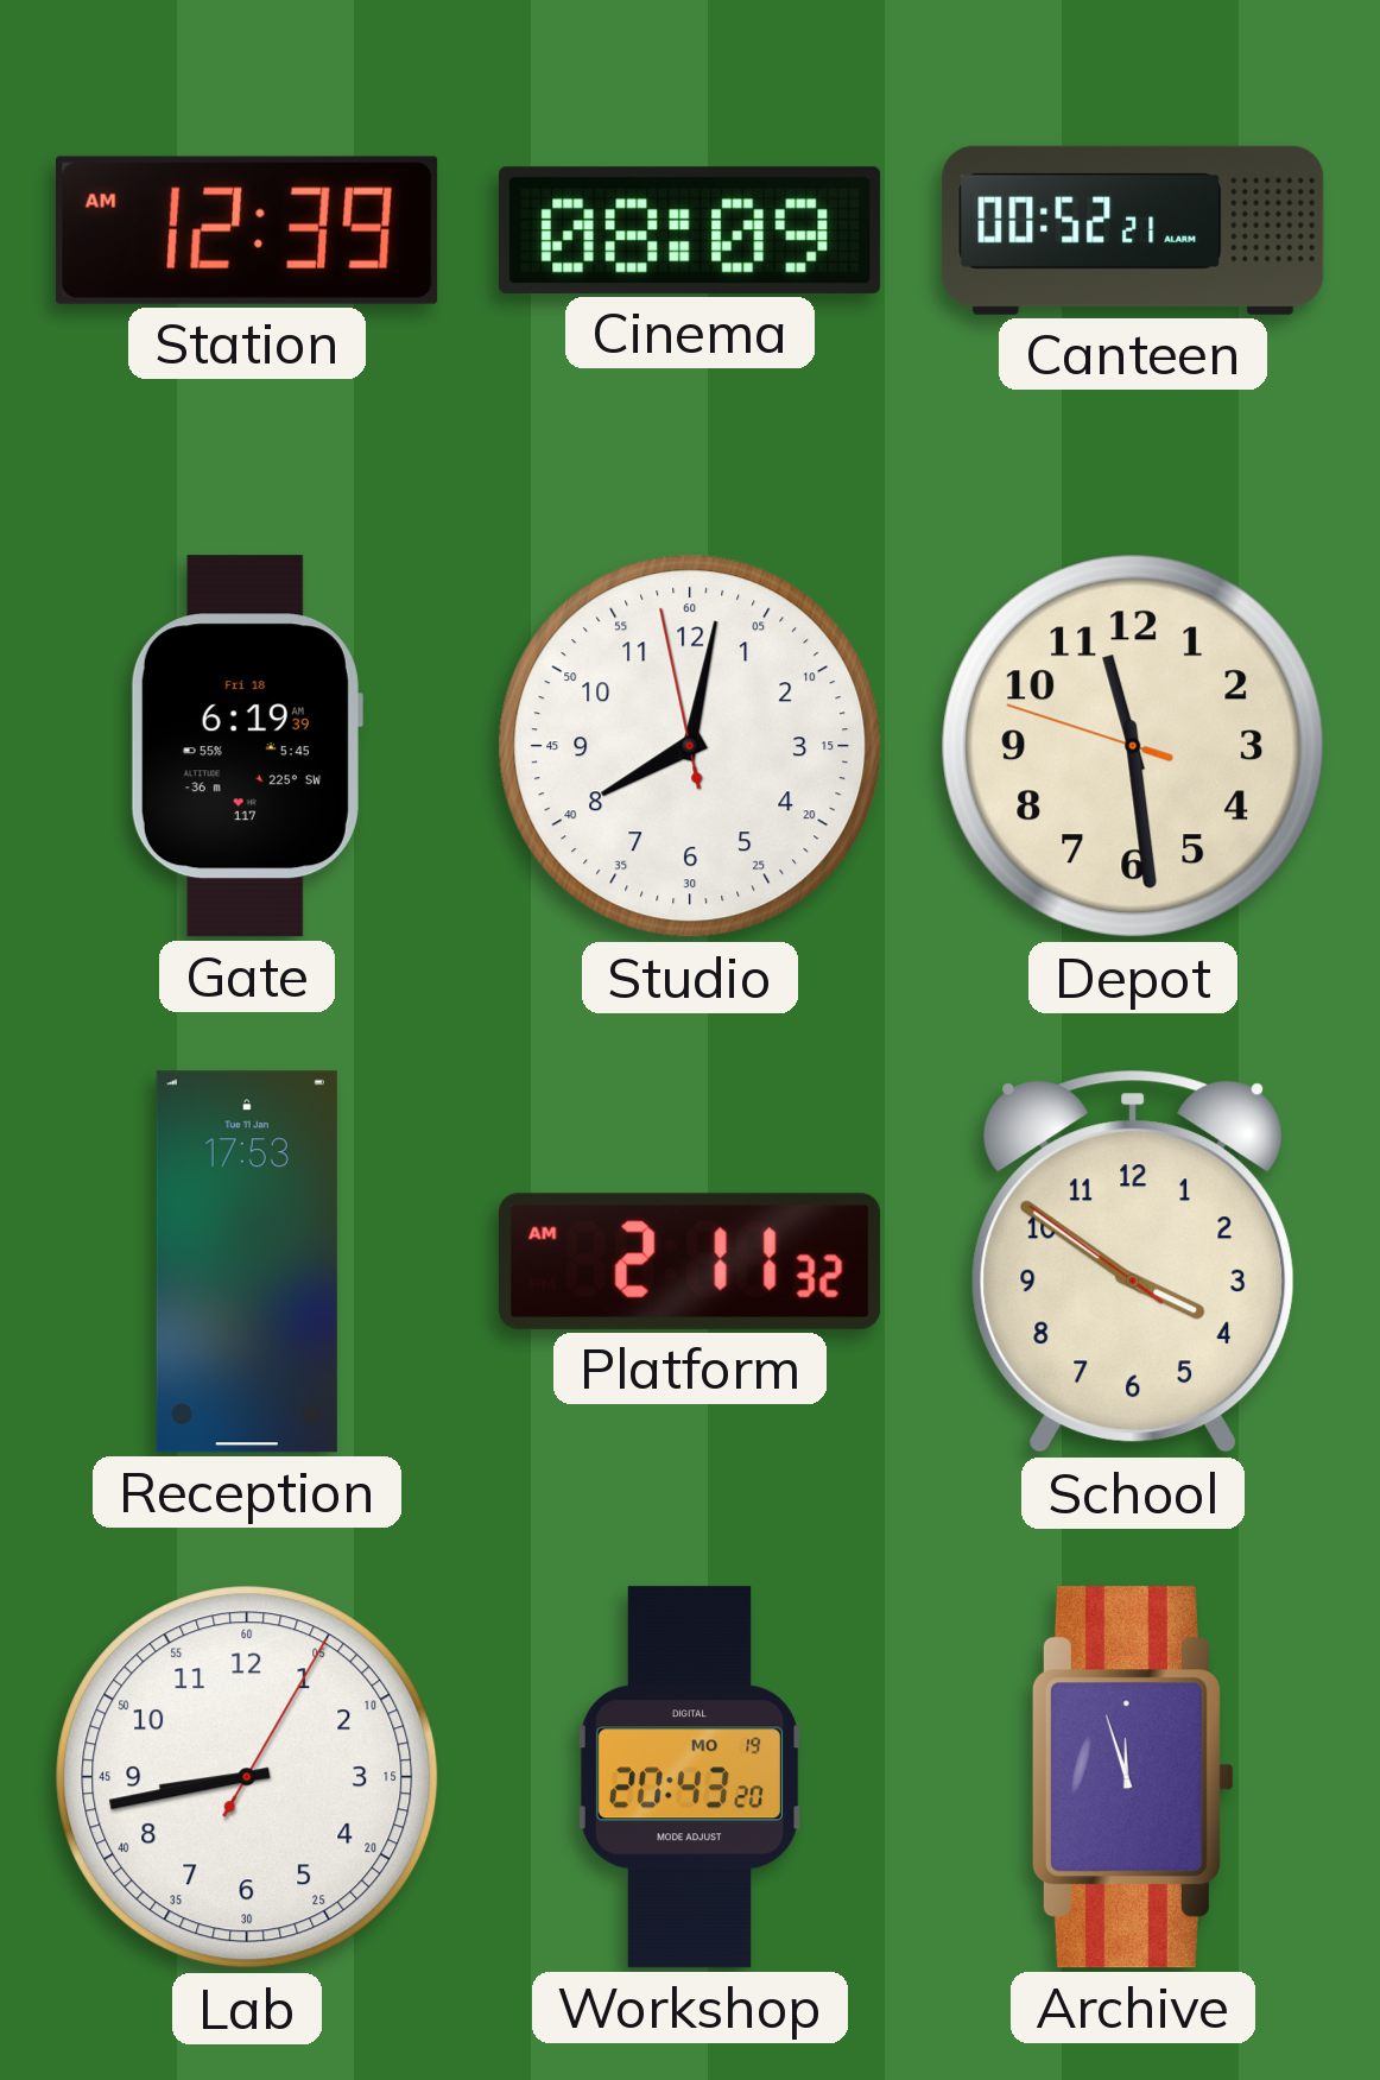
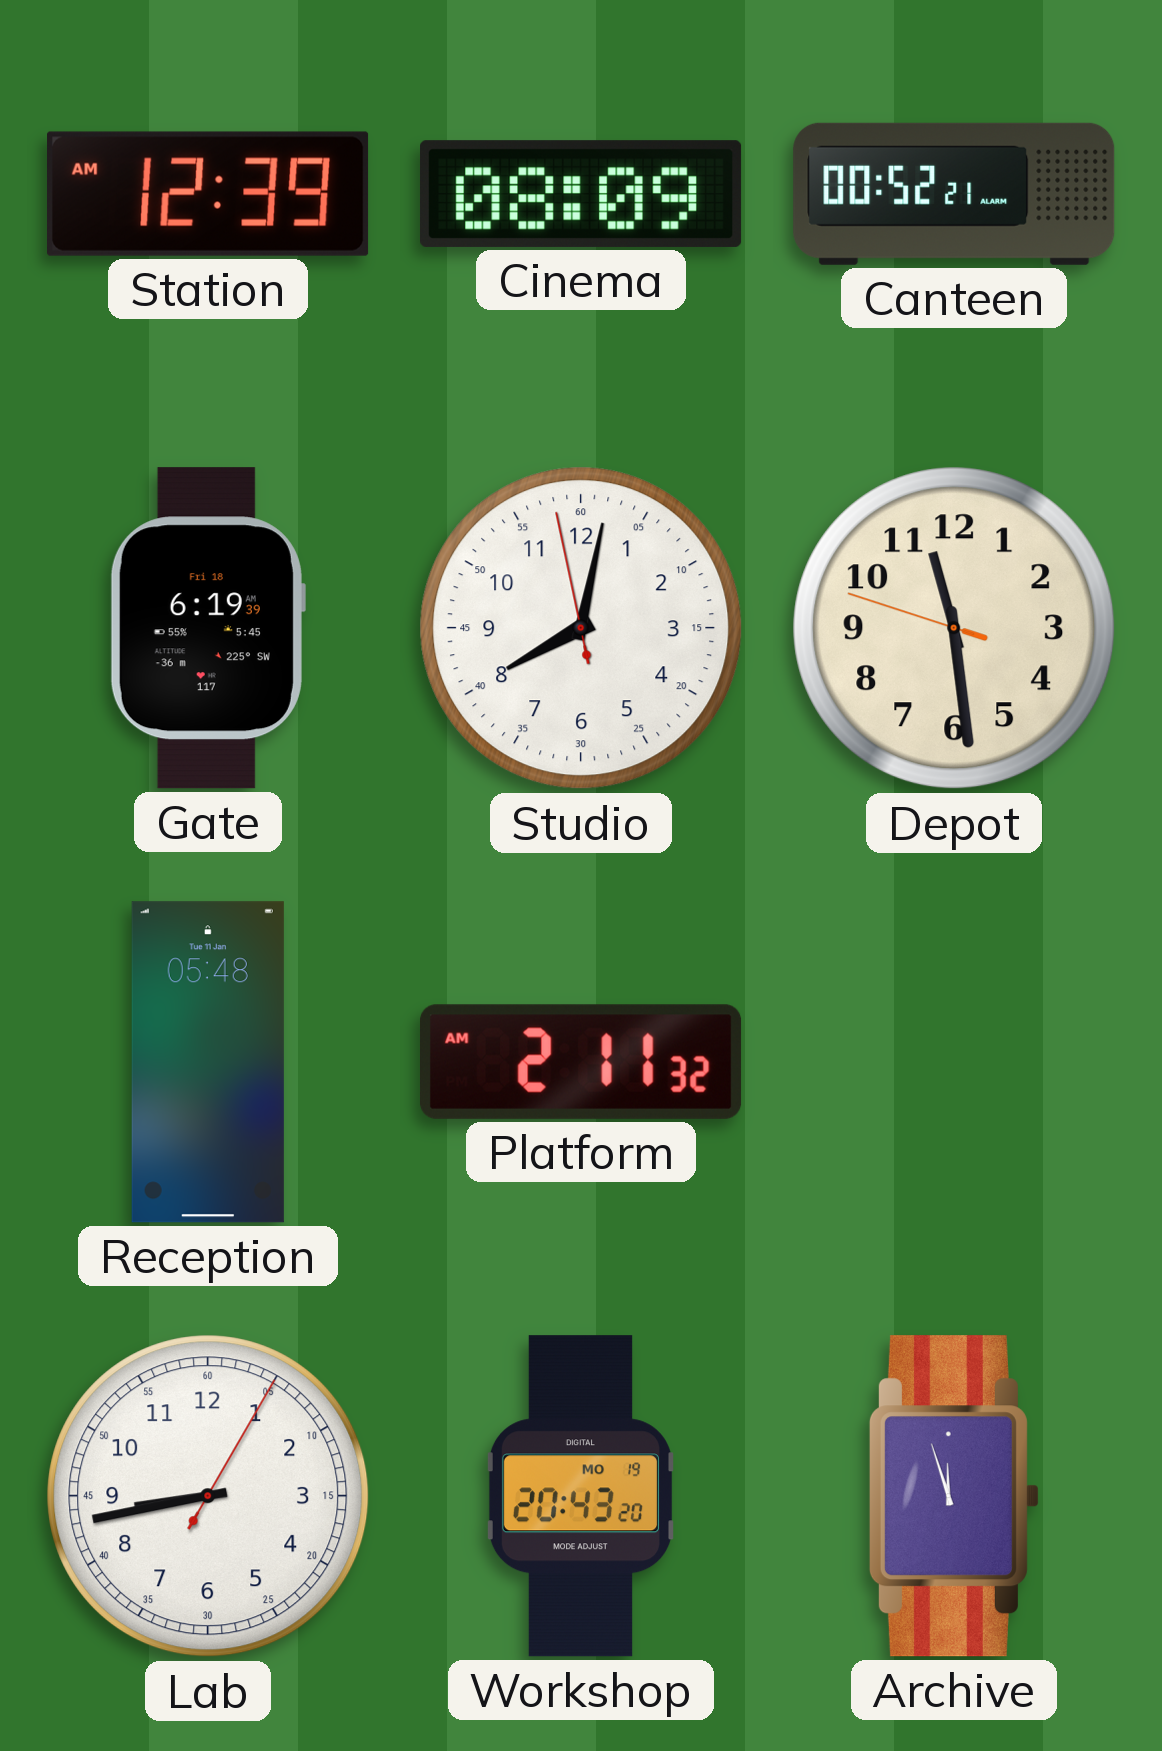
Reception: 17:53 -> 05:48
School: 3:50 -> none
